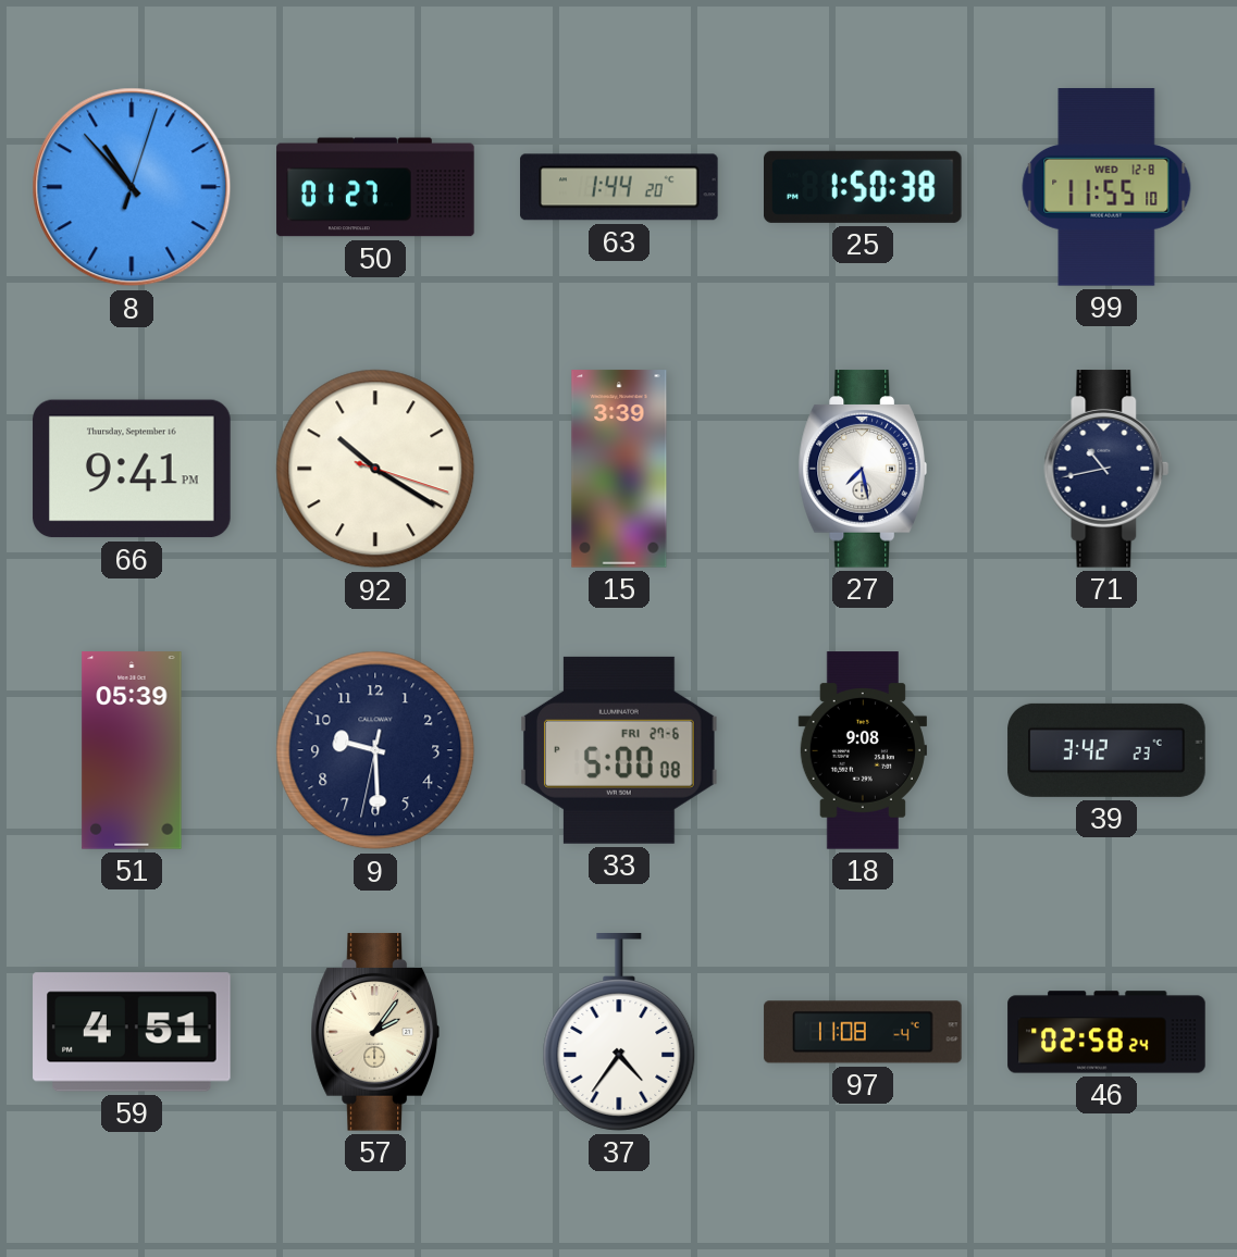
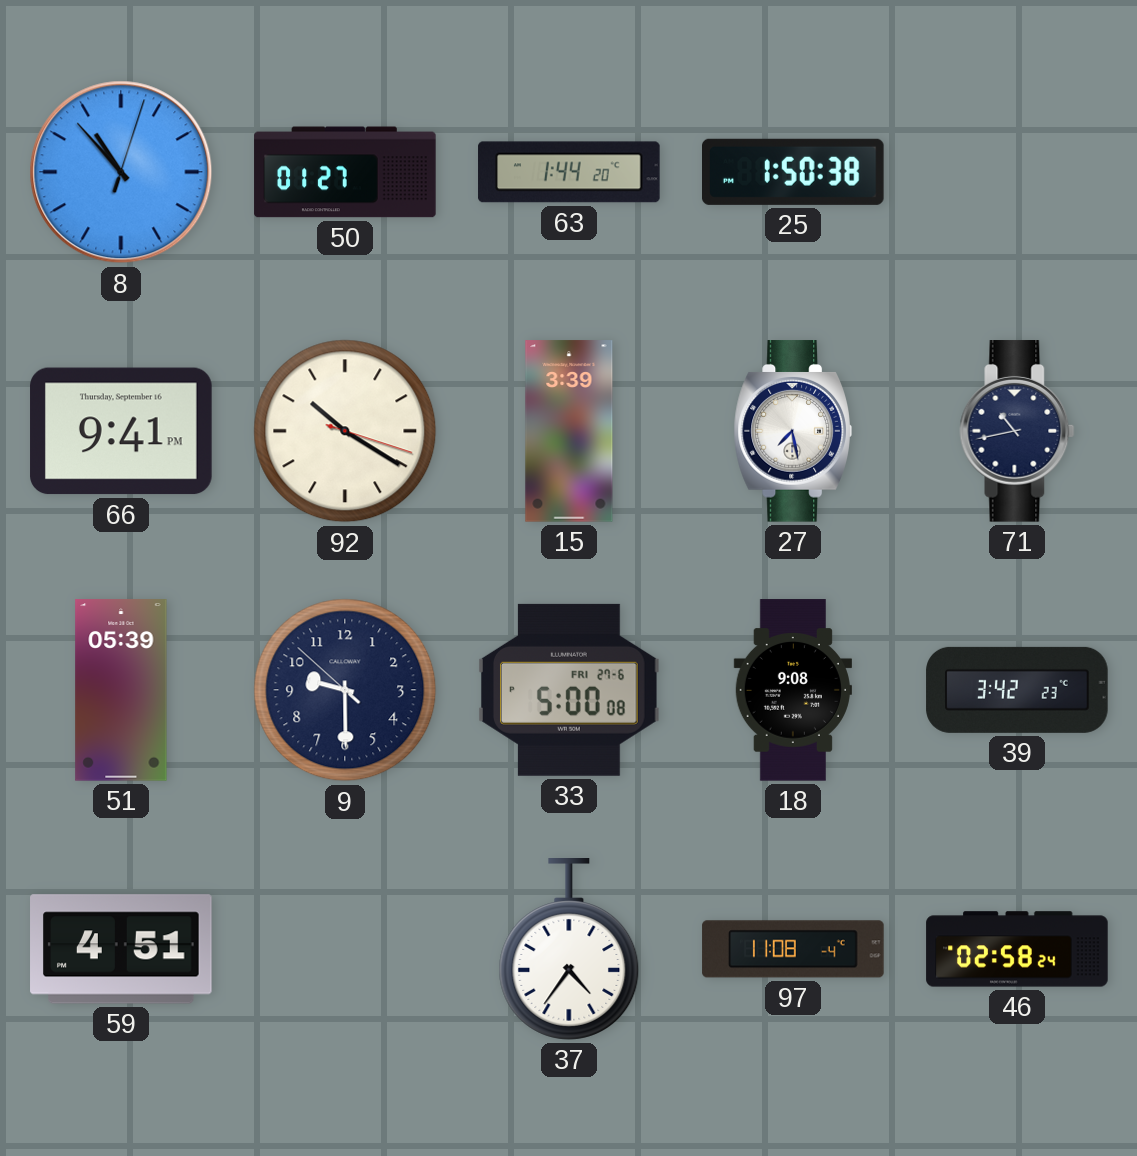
99: 11:55 -> none
9: 9:29:32 -> 9:29:52
57: 2:06 -> none
